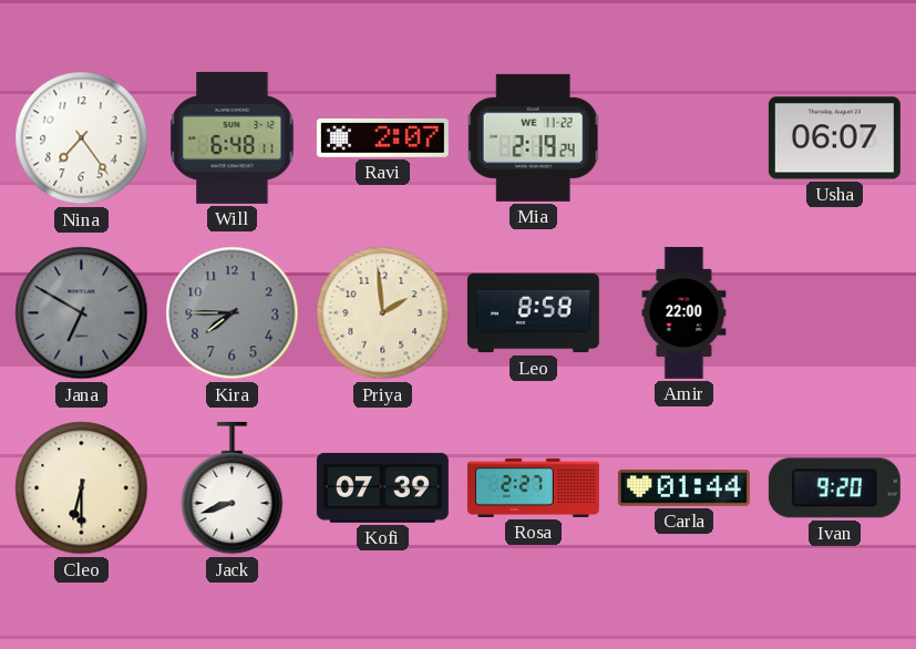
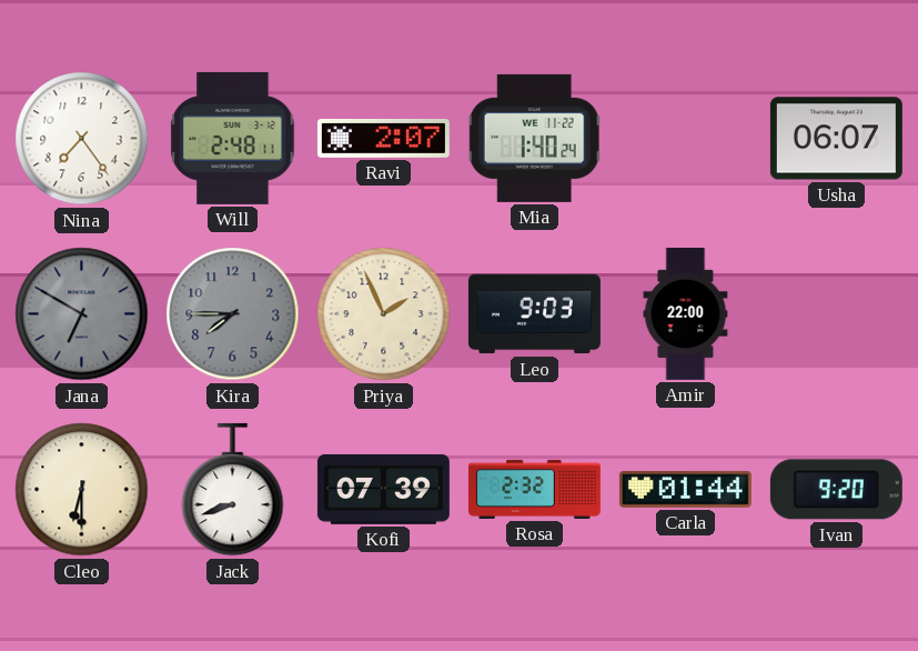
Will: 6:48 -> 2:48
Mia: 2:19 -> 1:40
Priya: 1:59 -> 1:56
Leo: 8:58 -> 9:03
Rosa: 2:27 -> 2:32
